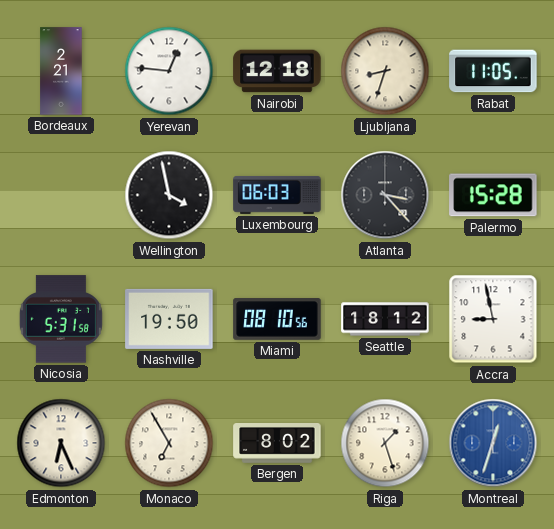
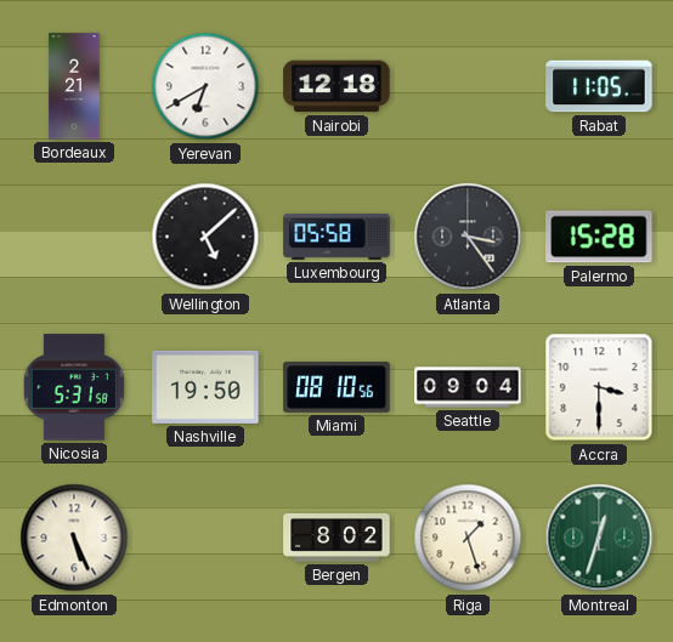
Yerevan: 12:46 -> 6:40
Ljubljana: 8:33 -> none
Wellington: 3:58 -> 5:08
Luxembourg: 06:03 -> 05:58
Atlanta: 3:23 -> 3:24
Seattle: 18:12 -> 09:04
Accra: 8:58 -> 3:30
Edmonton: 6:26 -> 5:26
Monaco: 6:55 -> none
Montreal dial: blue -> green
